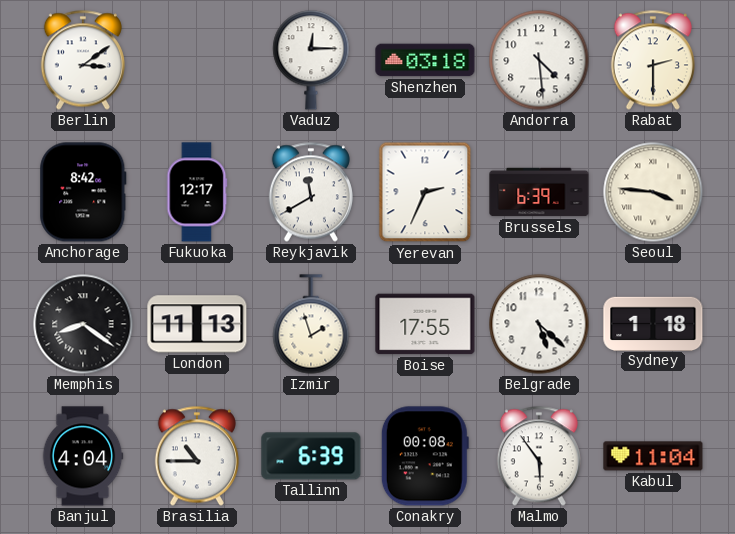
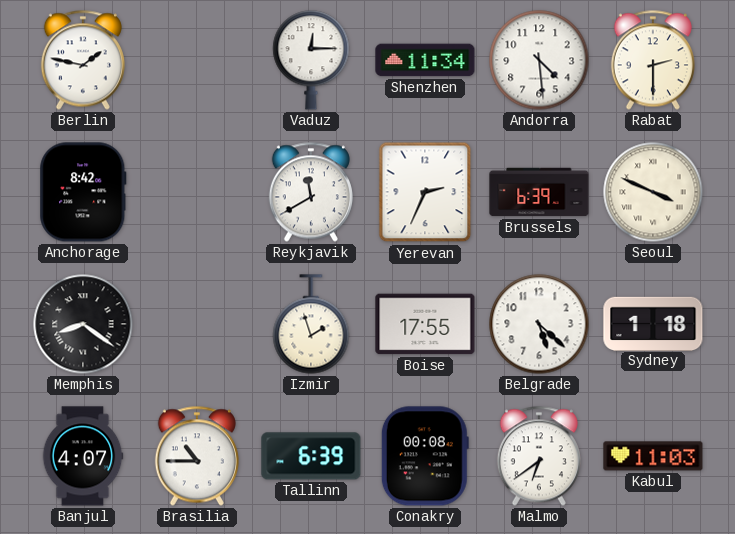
Berlin: 3:09 -> 1:47
Shenzhen: 03:18 -> 11:34
Fukuoka: 12:17 -> none
Seoul: 3:46 -> 3:49
London: 11:13 -> none
Banjul: 4:04 -> 4:07
Malmo: 5:54 -> 6:39
Kabul: 11:04 -> 11:03
